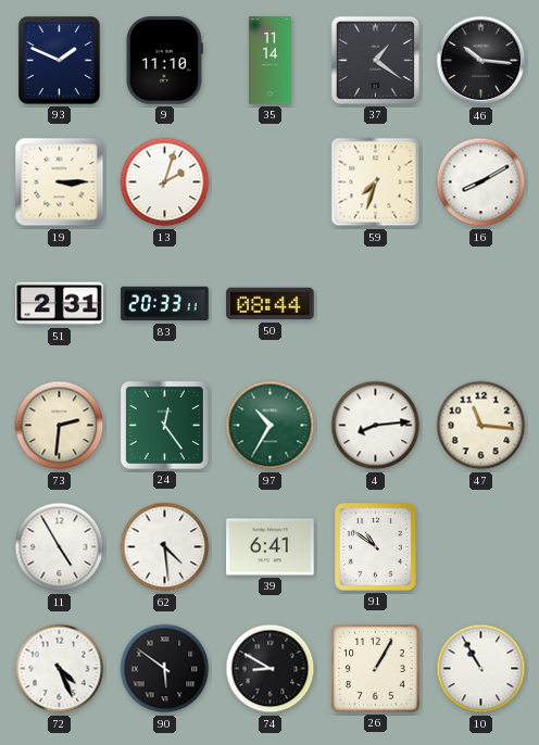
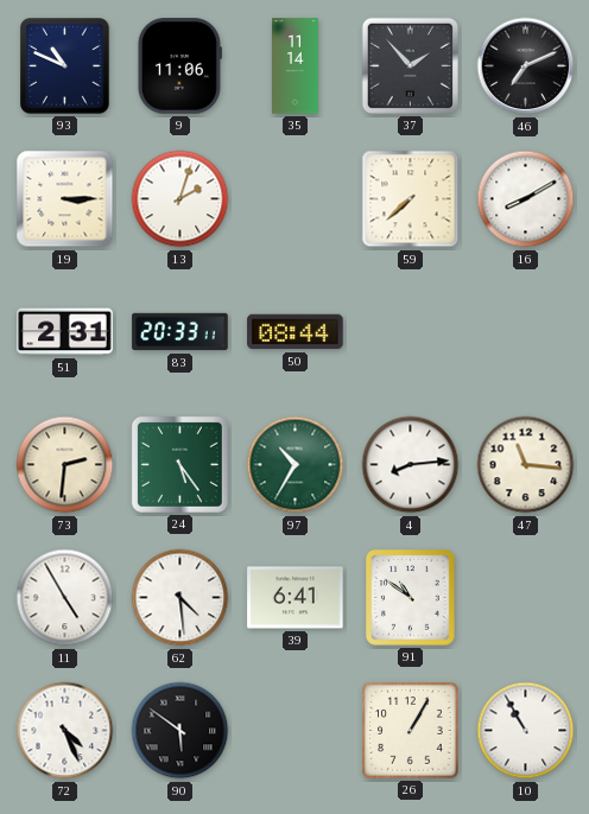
93: 1:49 -> 10:49
9: 11:10 -> 11:06
37: 1:21 -> 1:53
46: 10:16 -> 7:11
59: 7:33 -> 7:38
24: 12:24 -> 5:24
74: 8:50 -> none
